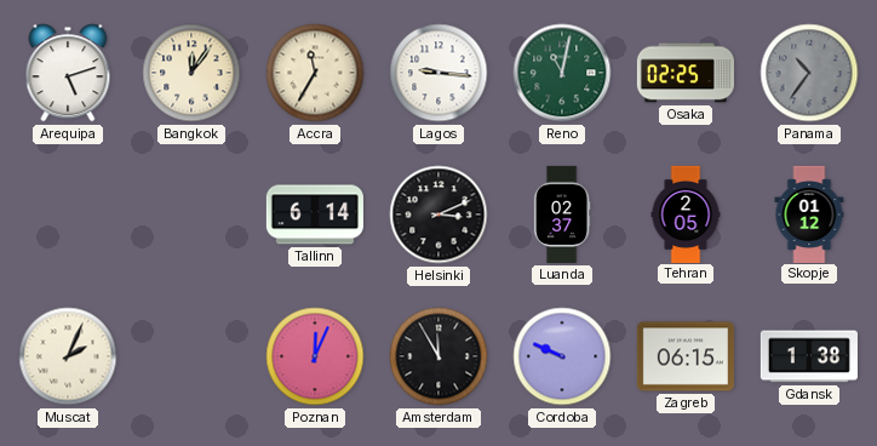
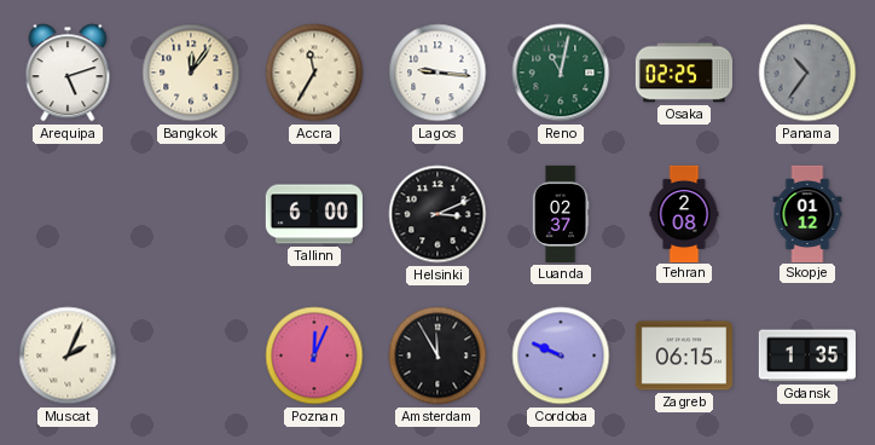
Tallinn: 6:14 -> 6:00
Tehran: 2:05 -> 2:08
Gdansk: 1:38 -> 1:35
